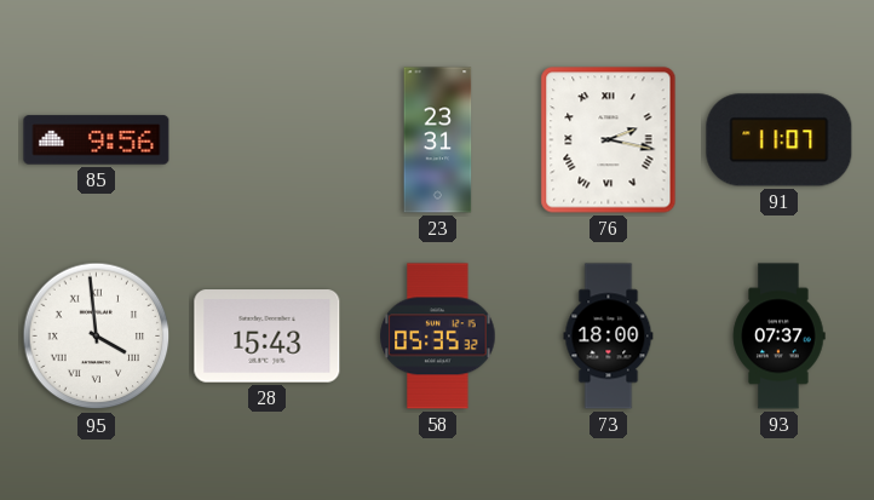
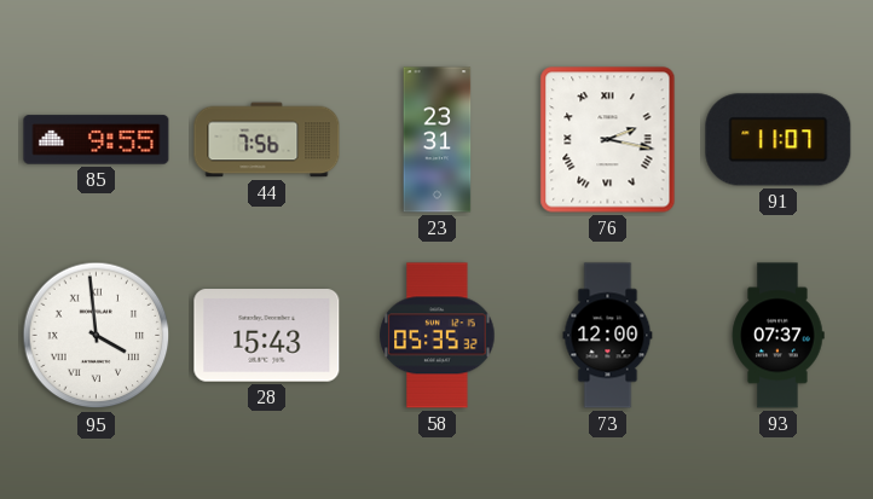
85: 9:56 -> 9:55
44: none -> 7:56
73: 18:00 -> 12:00
